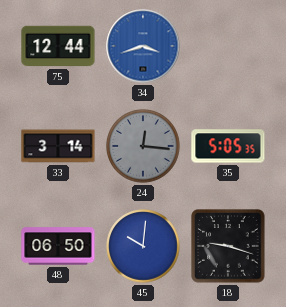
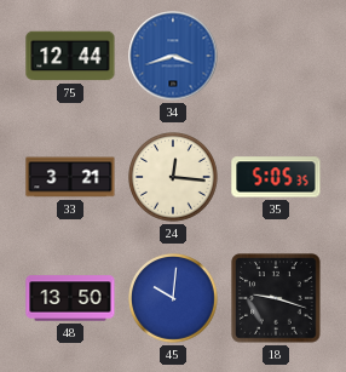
33: 3:14 -> 3:21
24 dial: grey -> cream
48: 06:50 -> 13:50
